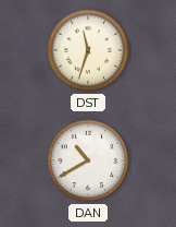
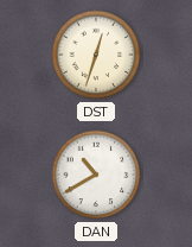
DST: 11:33 -> 12:33
